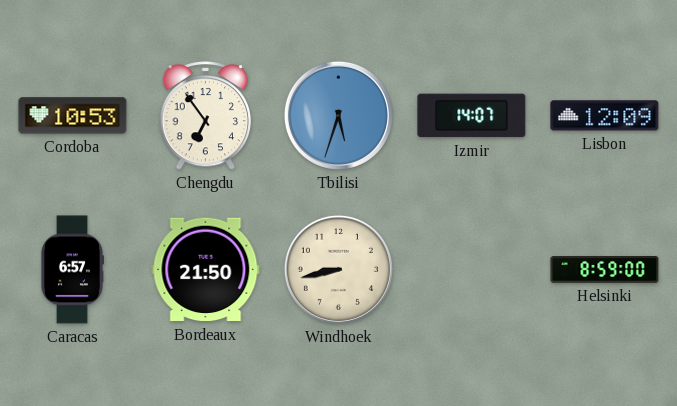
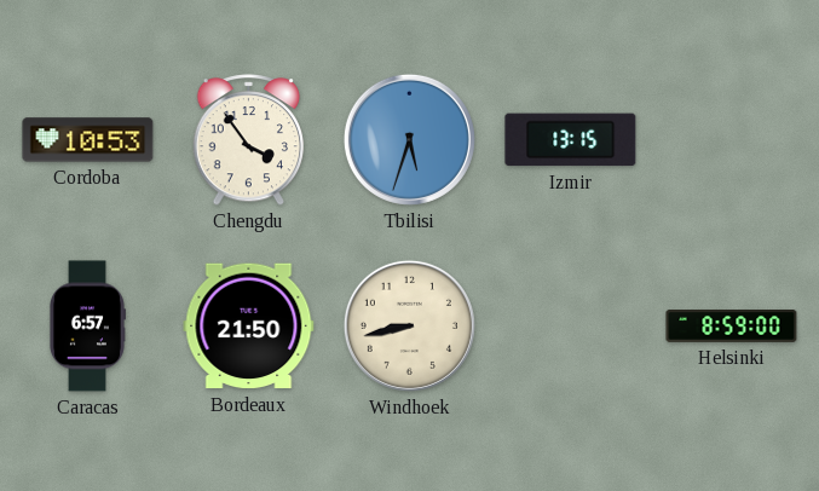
Chengdu: 6:54 -> 3:54
Izmir: 14:07 -> 13:15
Lisbon: 12:09 -> none
